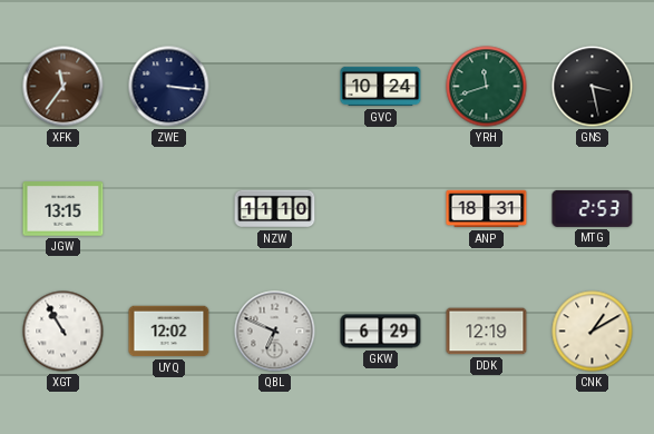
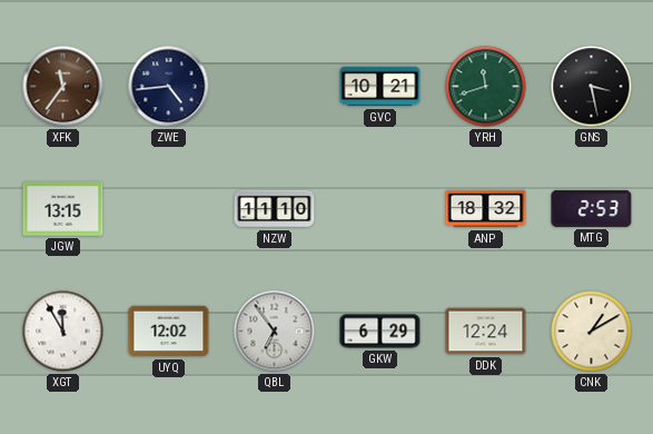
ZWE: 3:16 -> 4:44
GVC: 10:24 -> 10:21
ANP: 18:31 -> 18:32
XGT: 10:55 -> 11:55
QBL: 6:49 -> 6:54
DDK: 12:19 -> 12:24
